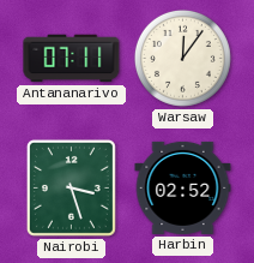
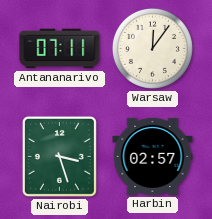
Harbin: 02:52 -> 02:57
